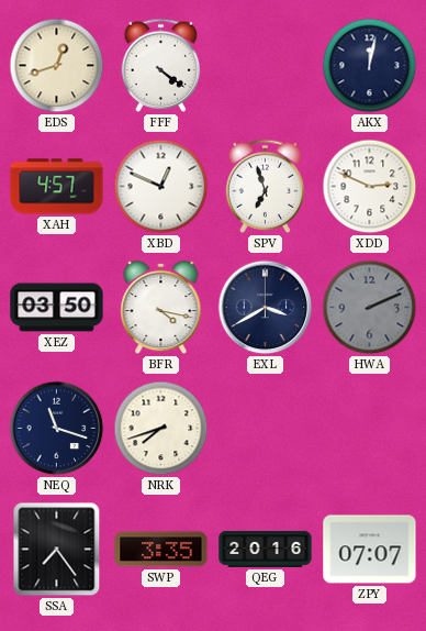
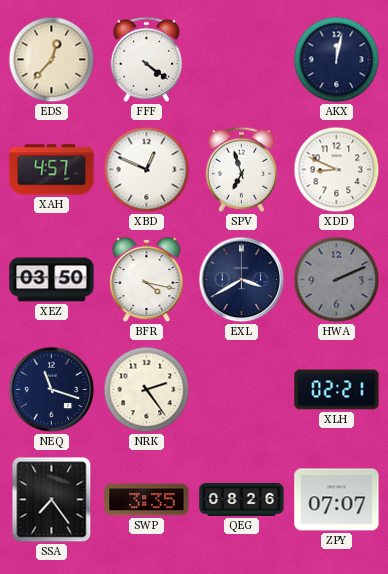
EDS: 12:42 -> 12:37
XDD: 2:49 -> 8:49
NRK: 7:42 -> 2:24
XLH: none -> 02:21
QEG: 20:16 -> 08:26
